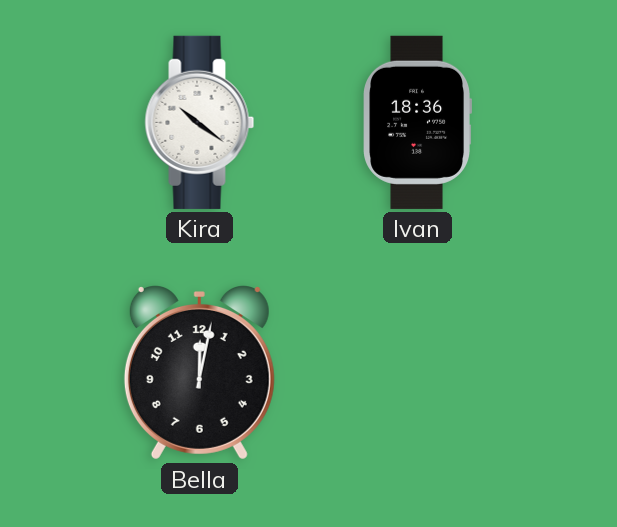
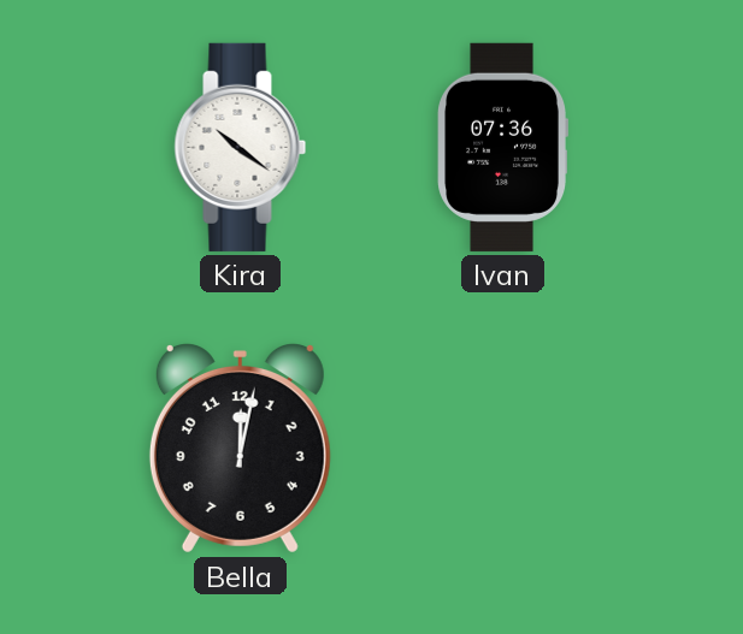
Ivan: 18:36 -> 07:36
